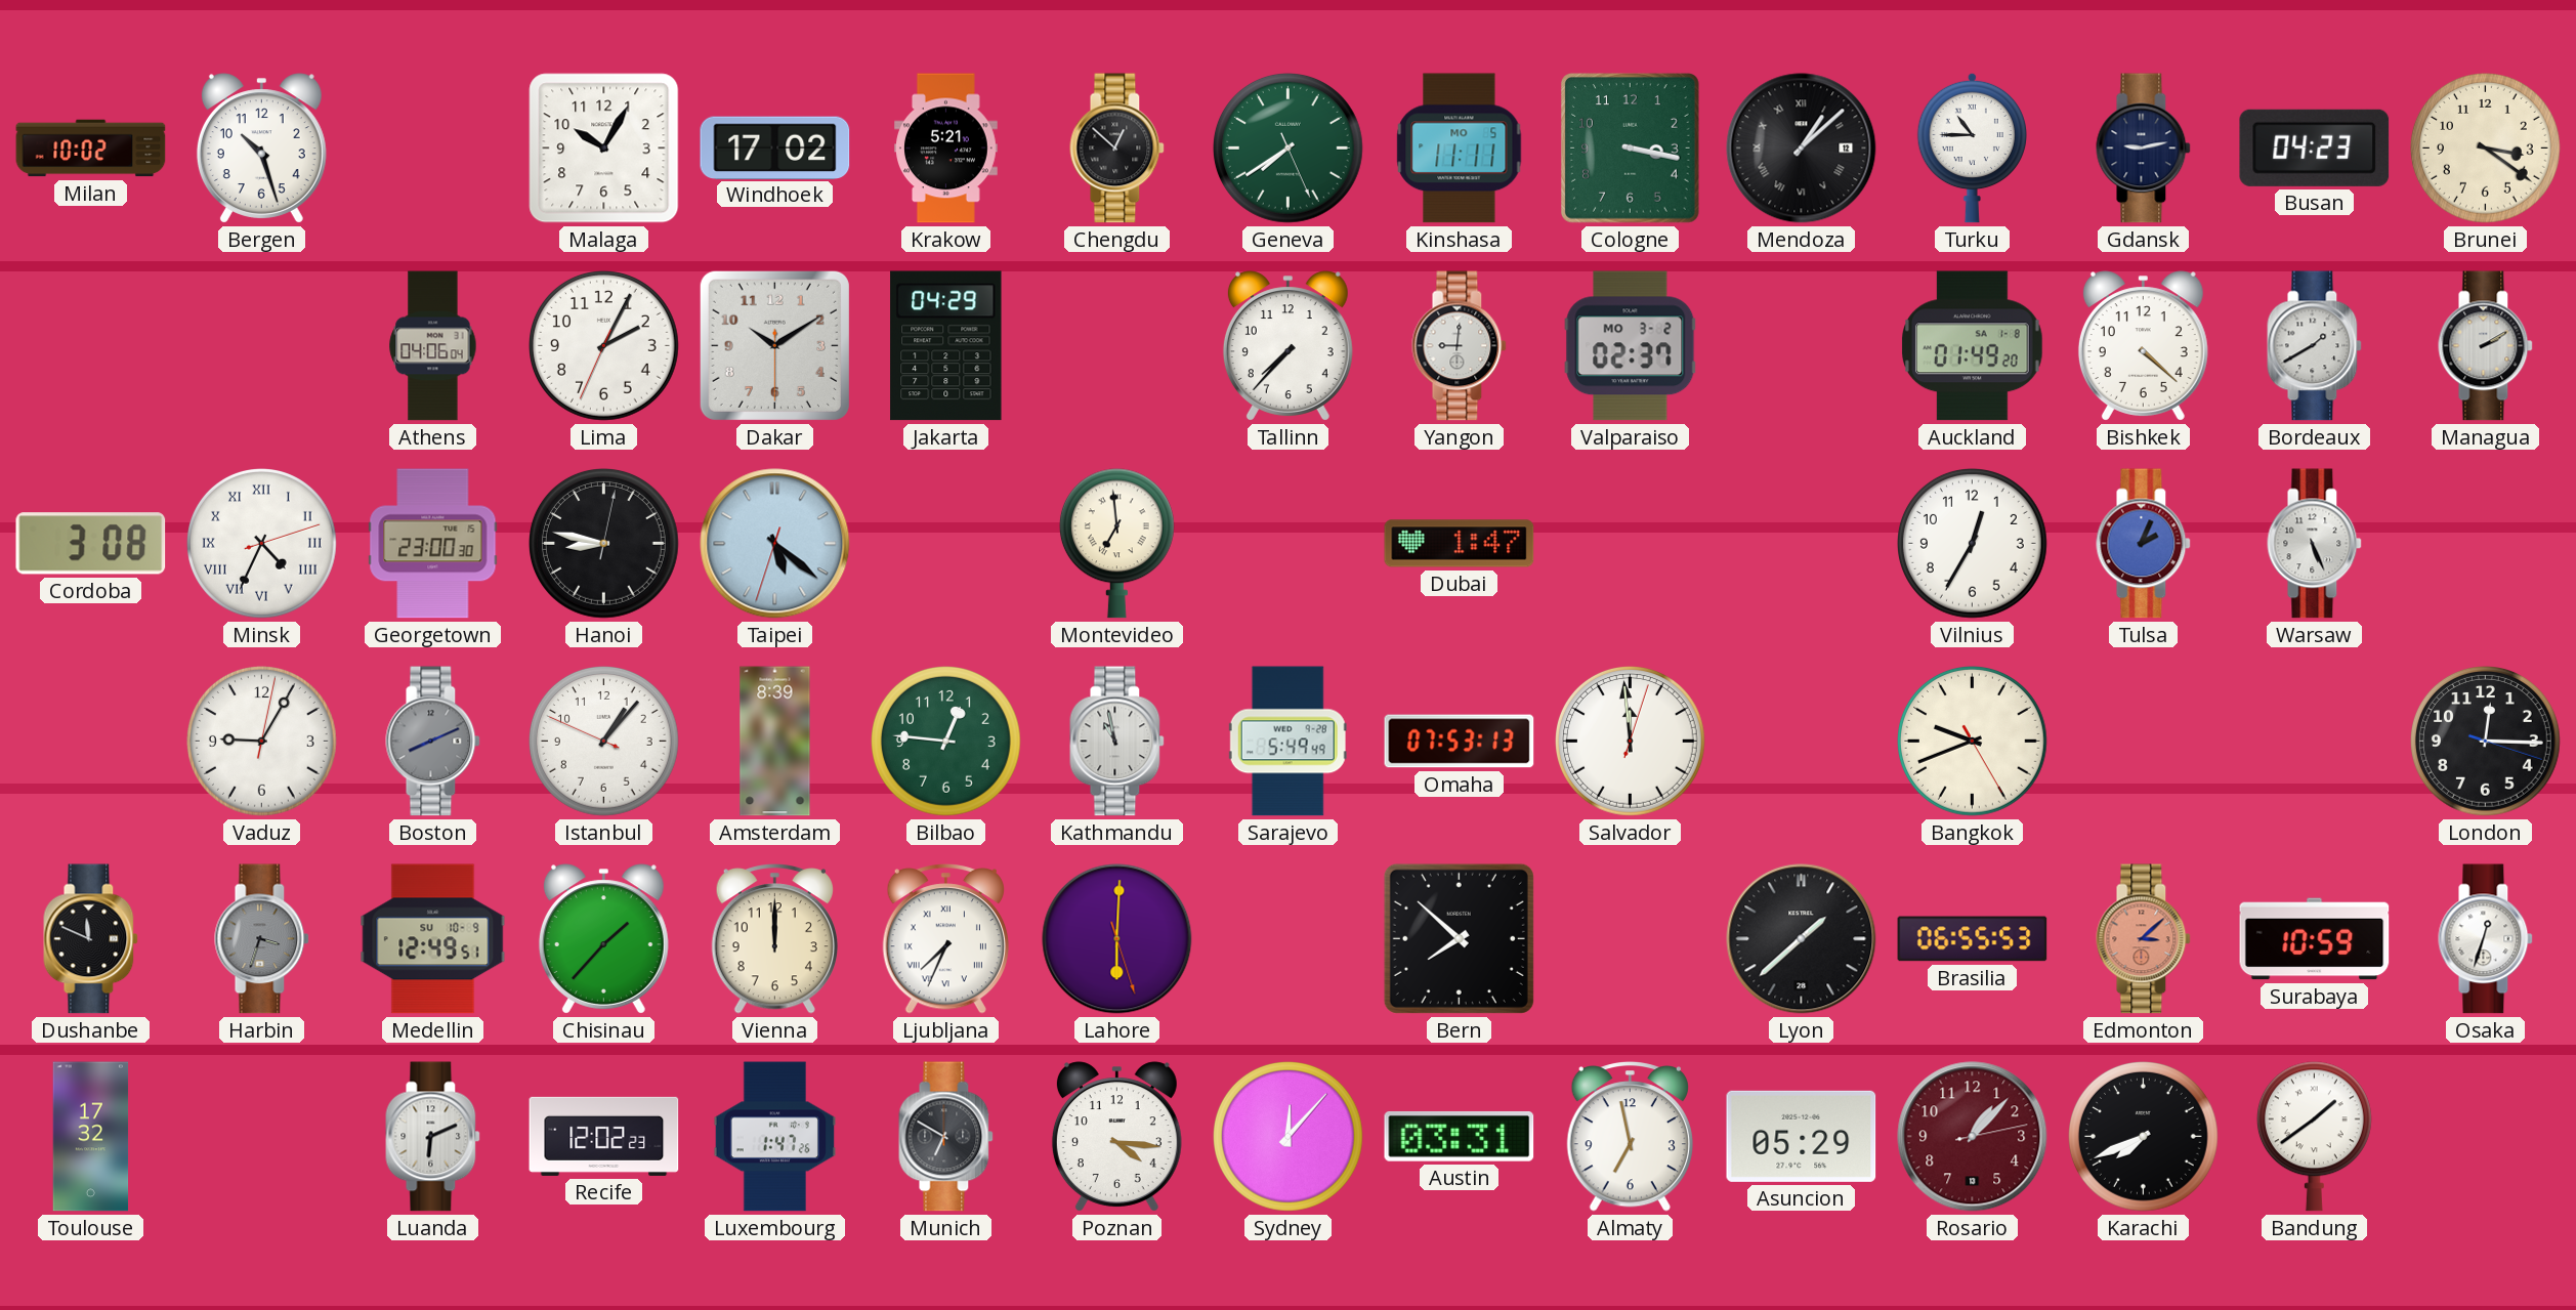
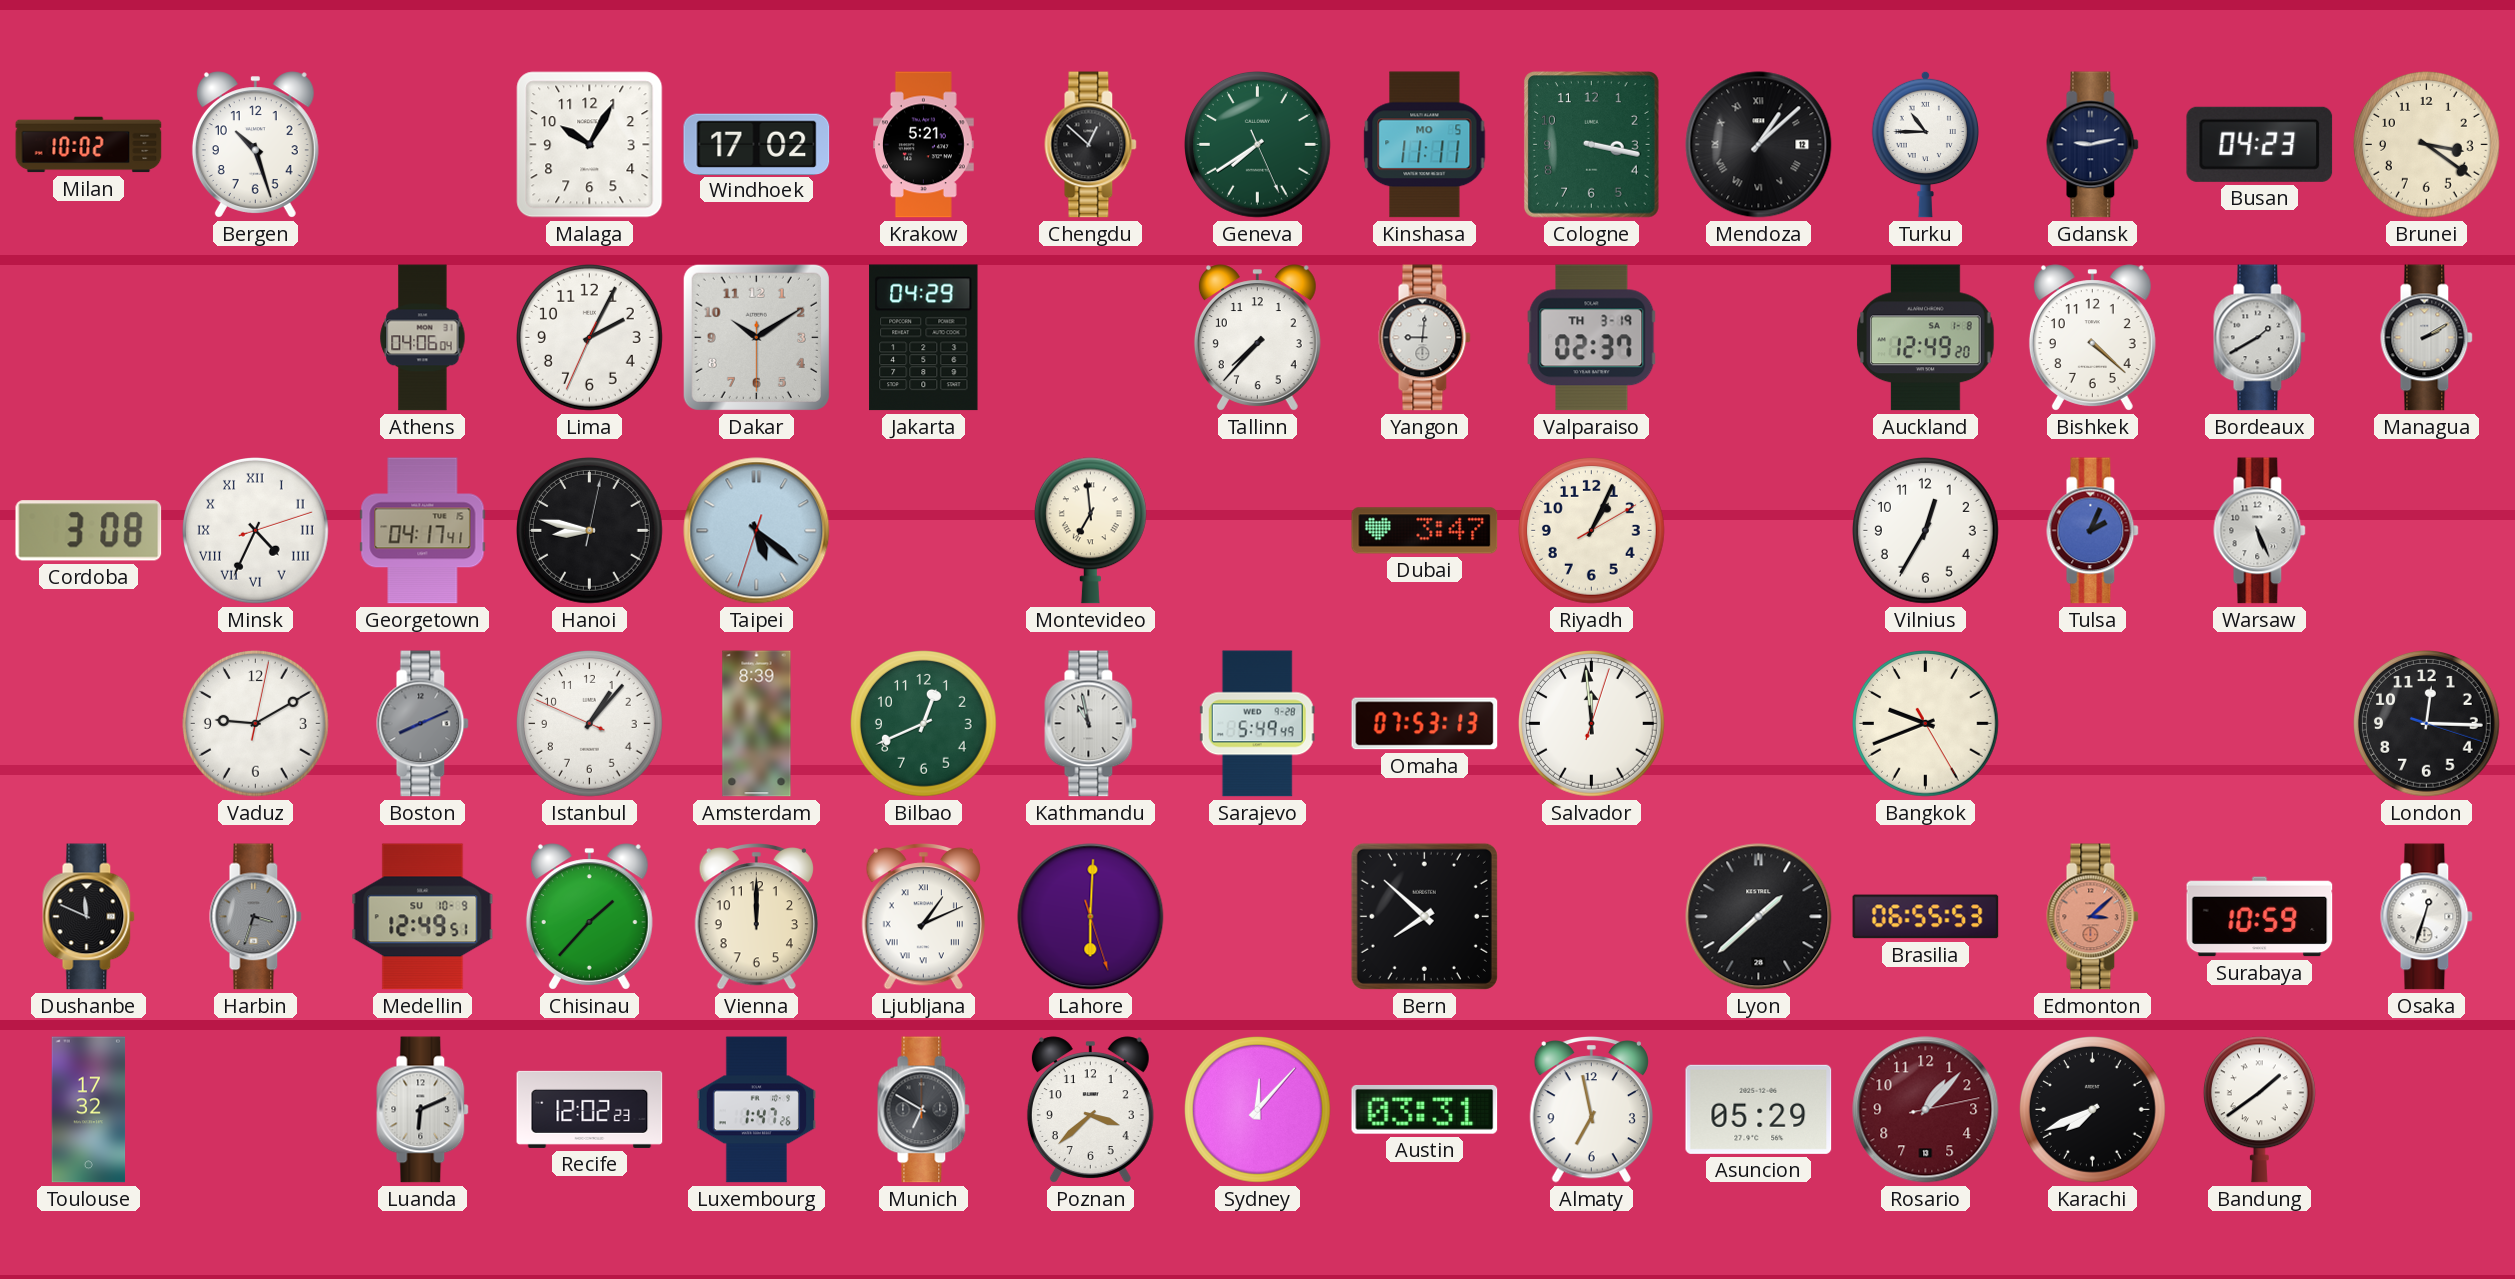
Valparaiso date: MO 3-2 -> TH 3-19
Auckland: 01:49 -> 12:49
Georgetown: 23:00 -> 04:17
Dubai: 1:47 -> 3:47
Riyadh: none -> 1:04
Vaduz: 9:05 -> 9:10
Bilbao: 12:46 -> 12:41
Ljubljana: 7:34 -> 1:11
Poznan: 4:16 -> 3:38
